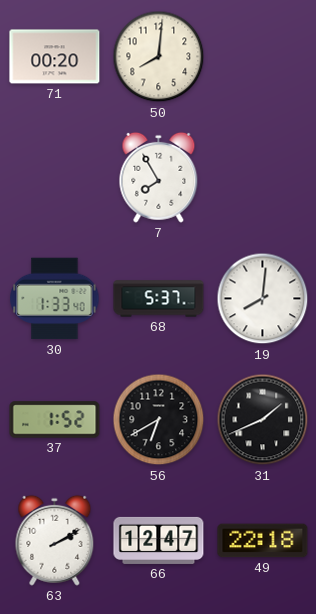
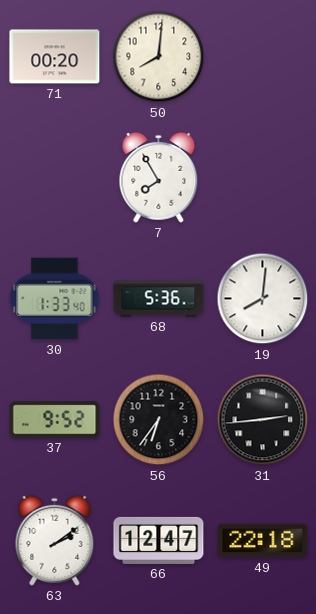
68: 5:37 -> 5:36
37: 1:52 -> 9:52
56: 6:40 -> 6:36
31: 1:41 -> 2:44
63: 2:10 -> 2:09
